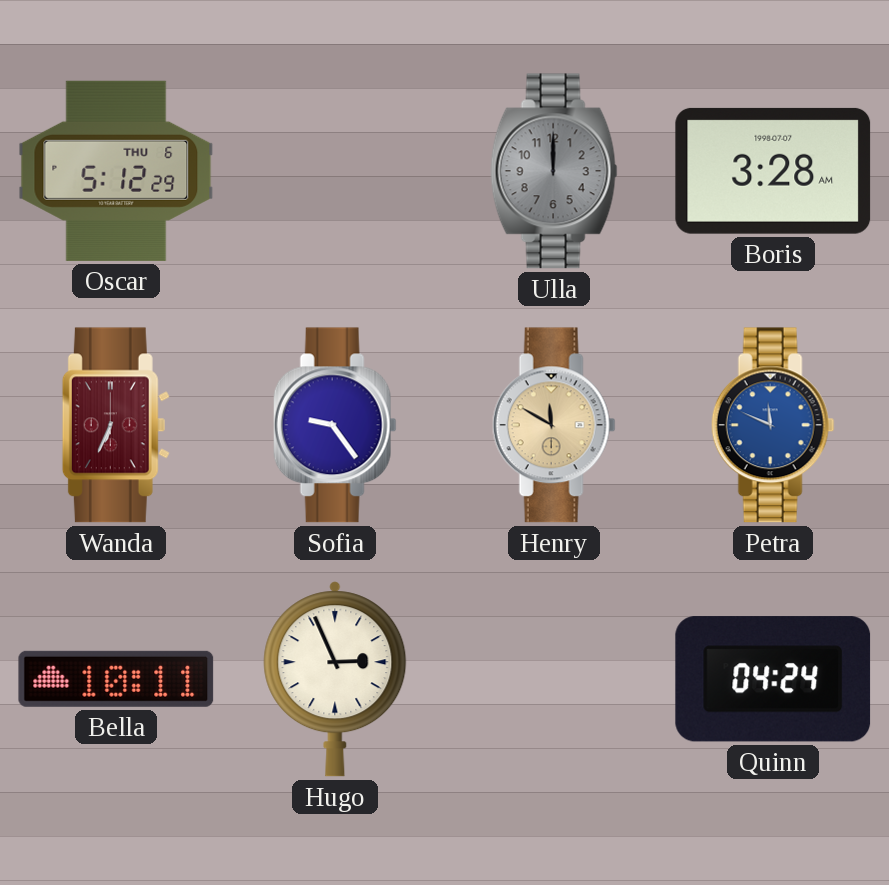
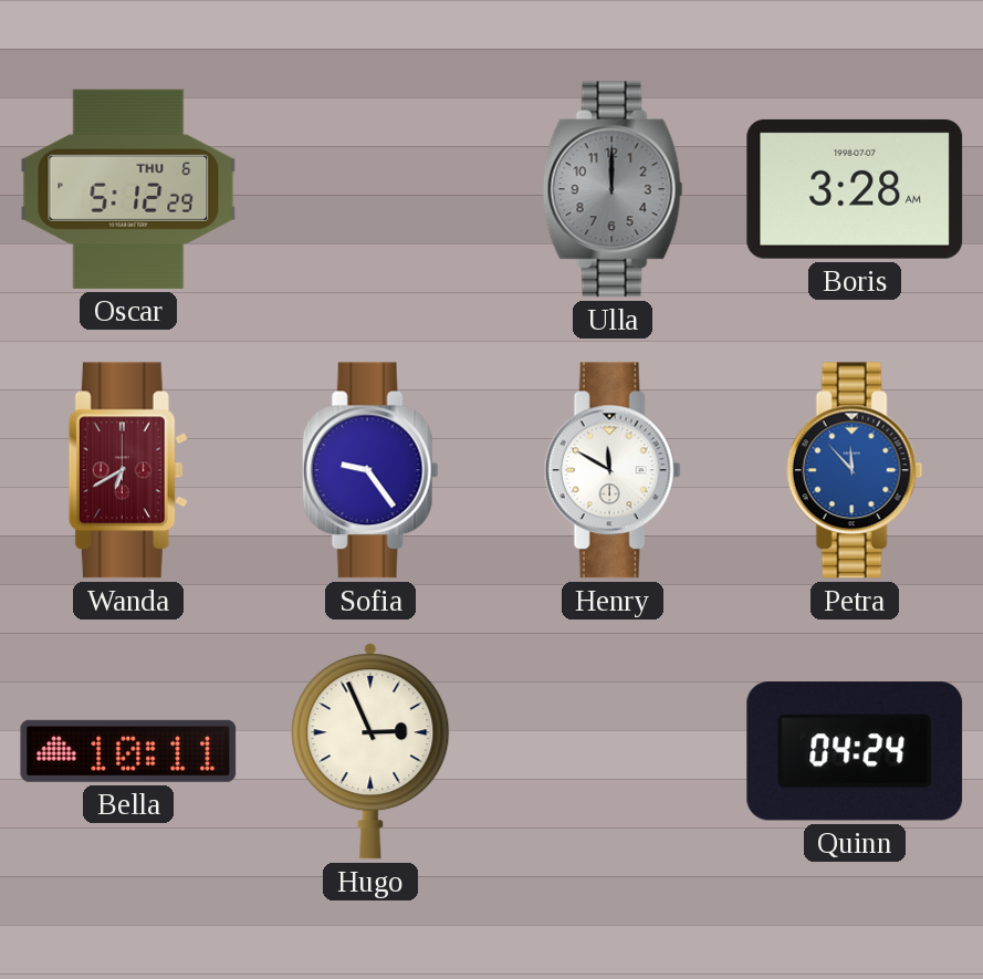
Wanda: 6:34 -> 6:40
Henry dial: champagne -> white
Petra: 11:49 -> 11:53
